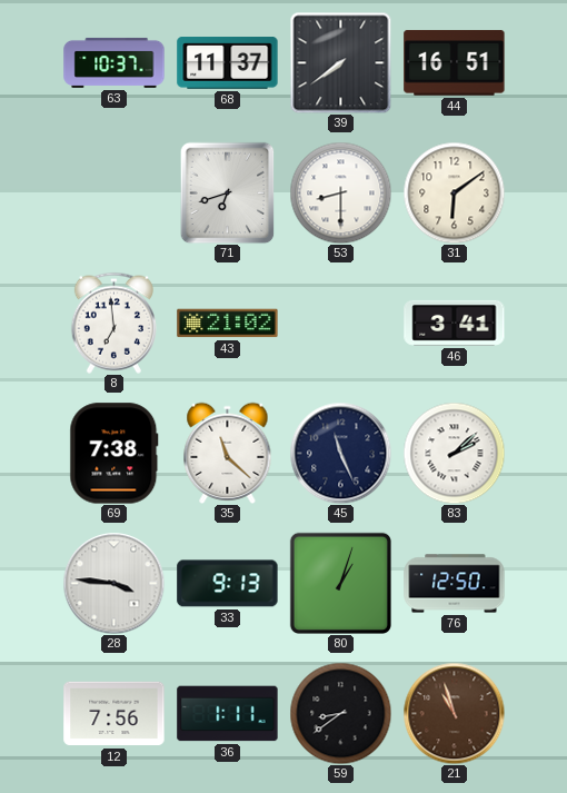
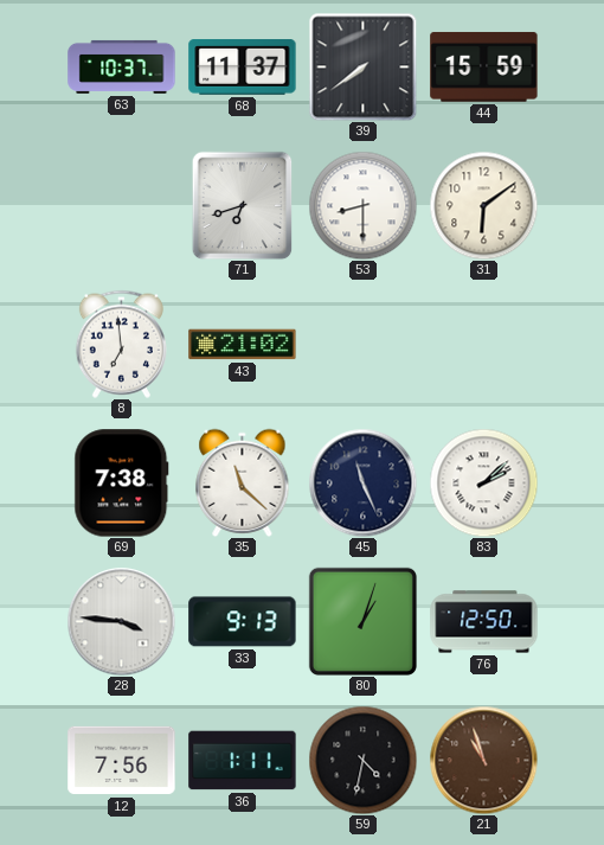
44: 16:51 -> 15:59
46: 3:41 -> none
59: 8:39 -> 4:32
